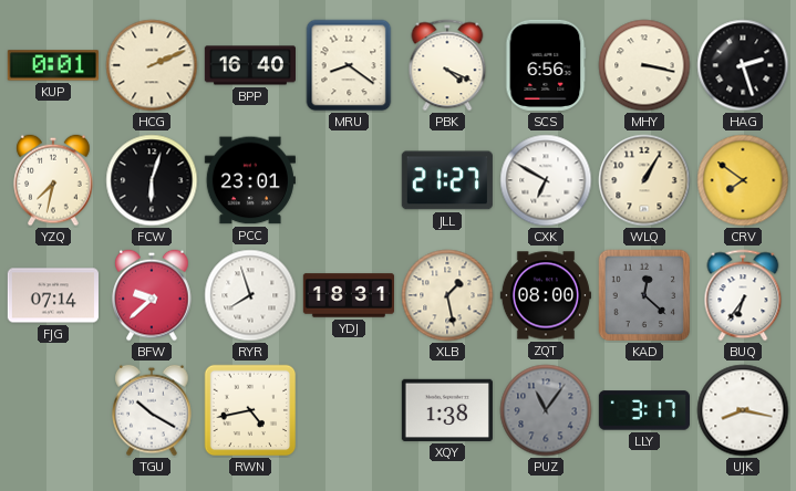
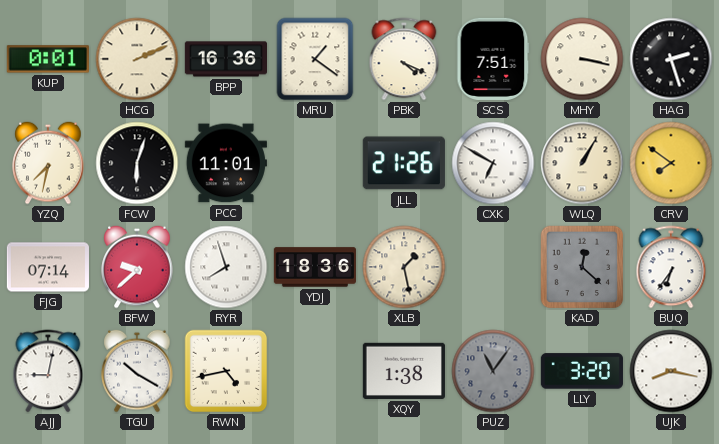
BPP: 16:40 -> 16:36
MRU: 8:21 -> 1:21
SCS: 6:56 -> 7:51
PCC: 23:01 -> 11:01
JLL: 21:27 -> 21:26
YDJ: 18:31 -> 18:36
ZQT: 08:00 -> none
AJJ: none -> 9:02
LLY: 3:17 -> 3:20
